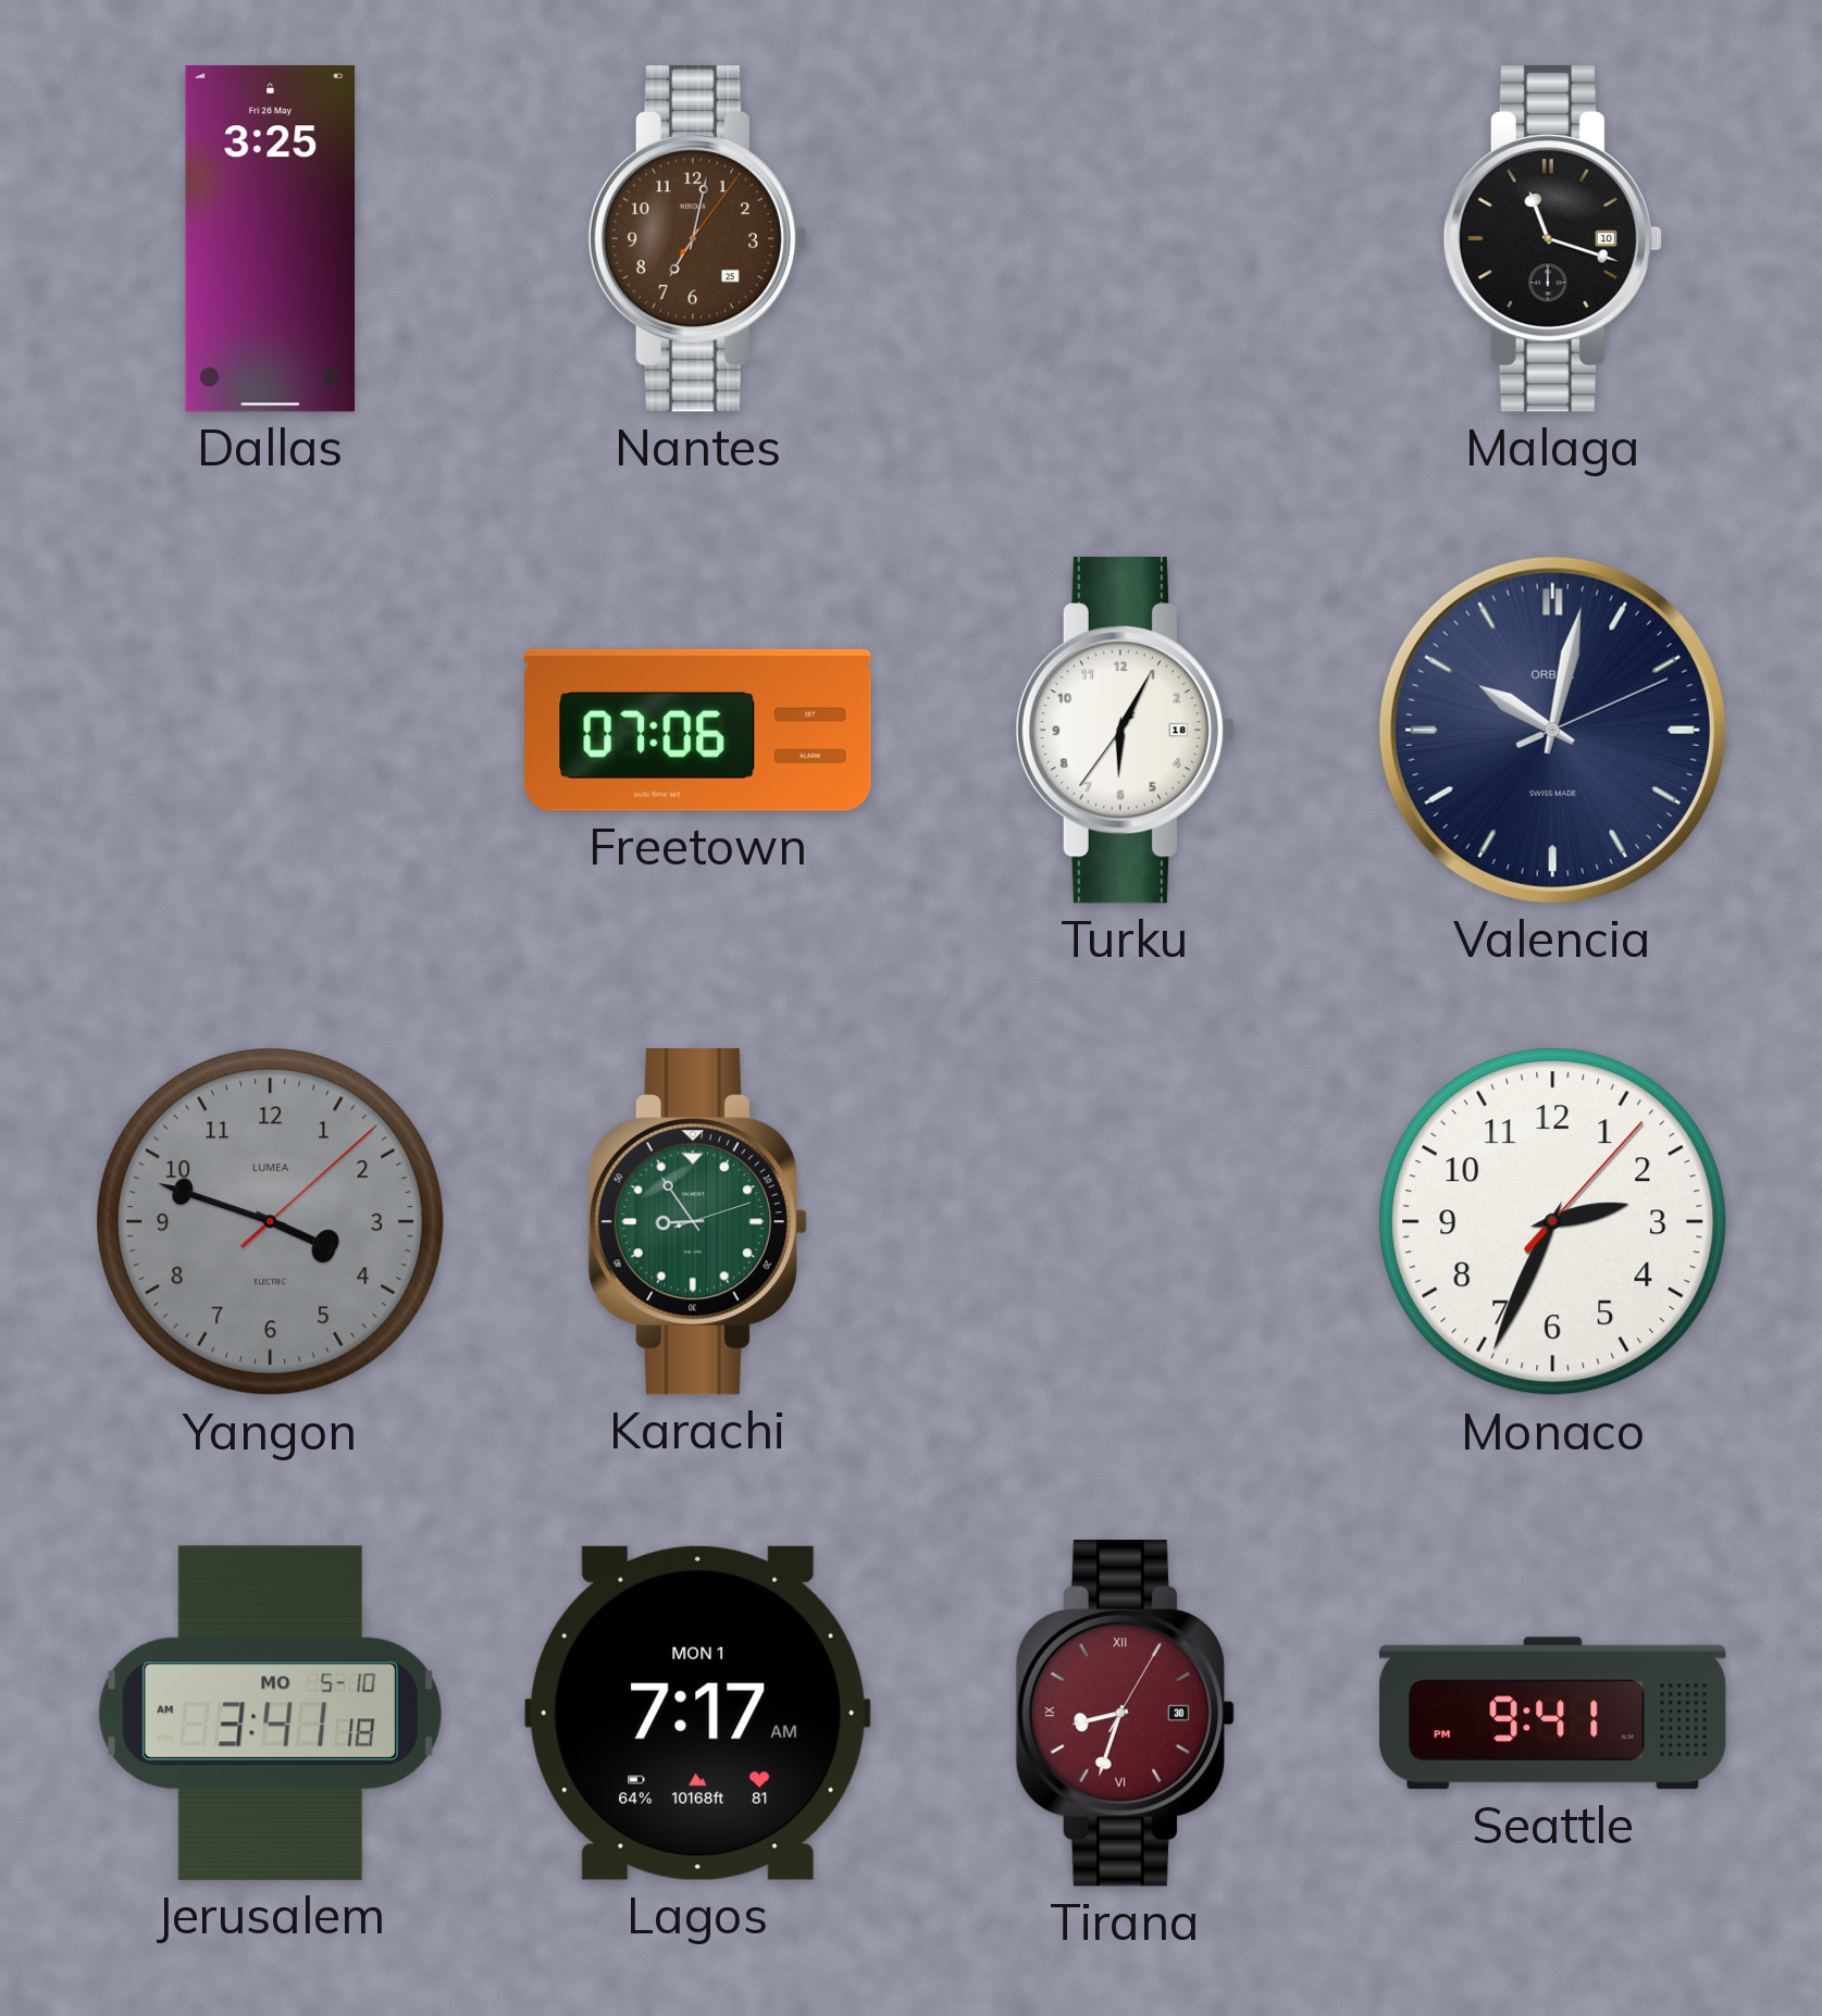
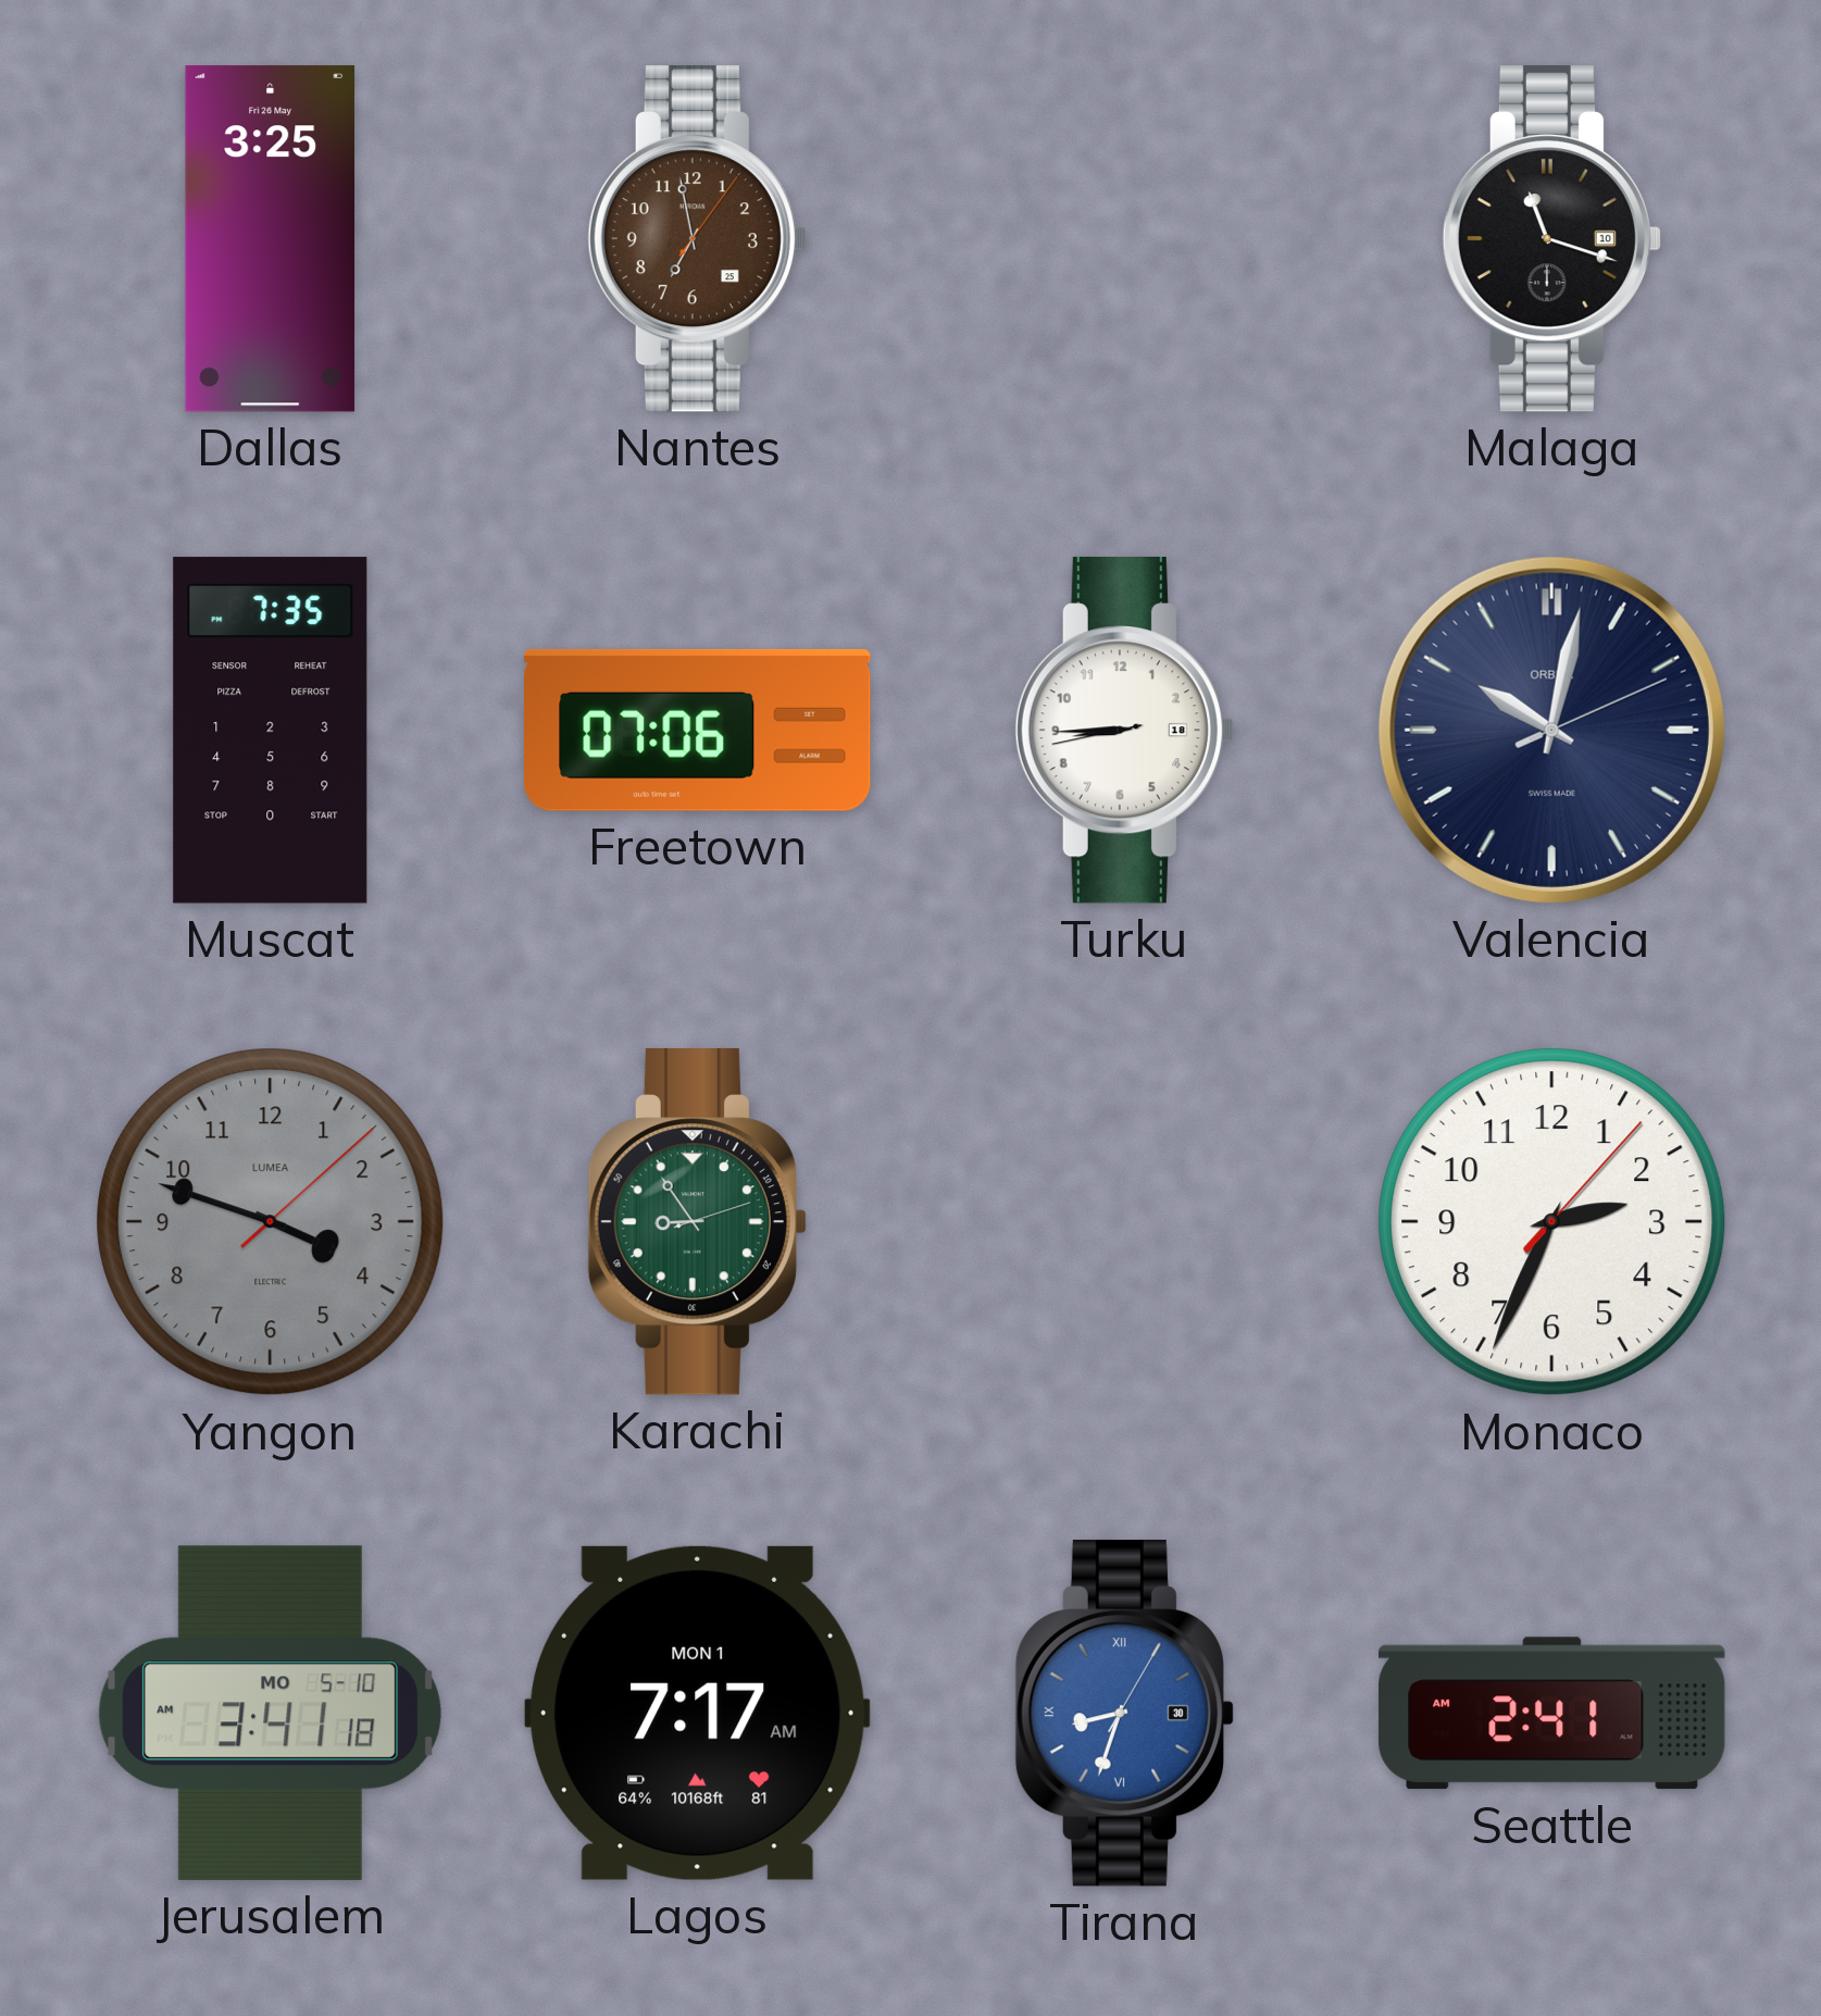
Nantes: 7:02 -> 6:58
Muscat: none -> 7:35
Turku: 6:04 -> 8:44
Tirana dial: burgundy -> blue
Seattle: 9:41 -> 2:41
